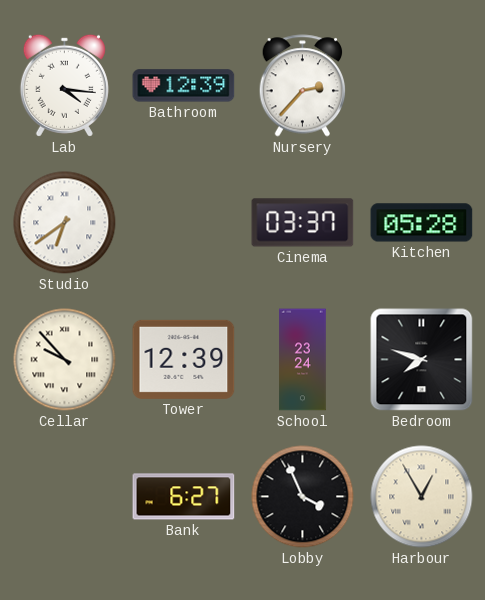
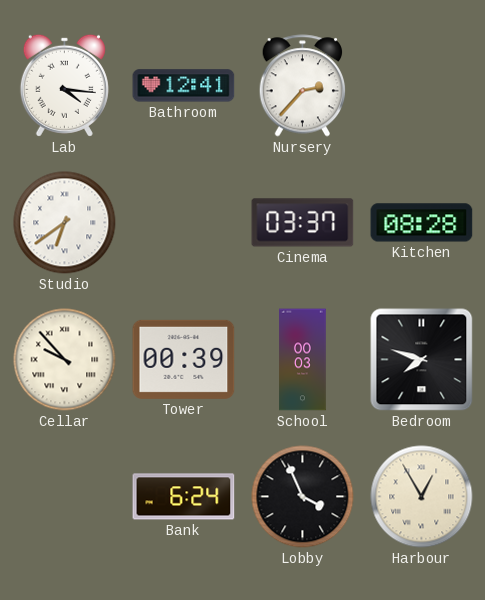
Bathroom: 12:39 -> 12:41
Kitchen: 05:28 -> 08:28
Tower: 12:39 -> 00:39
School: 23:24 -> 00:03
Bank: 6:27 -> 6:24
